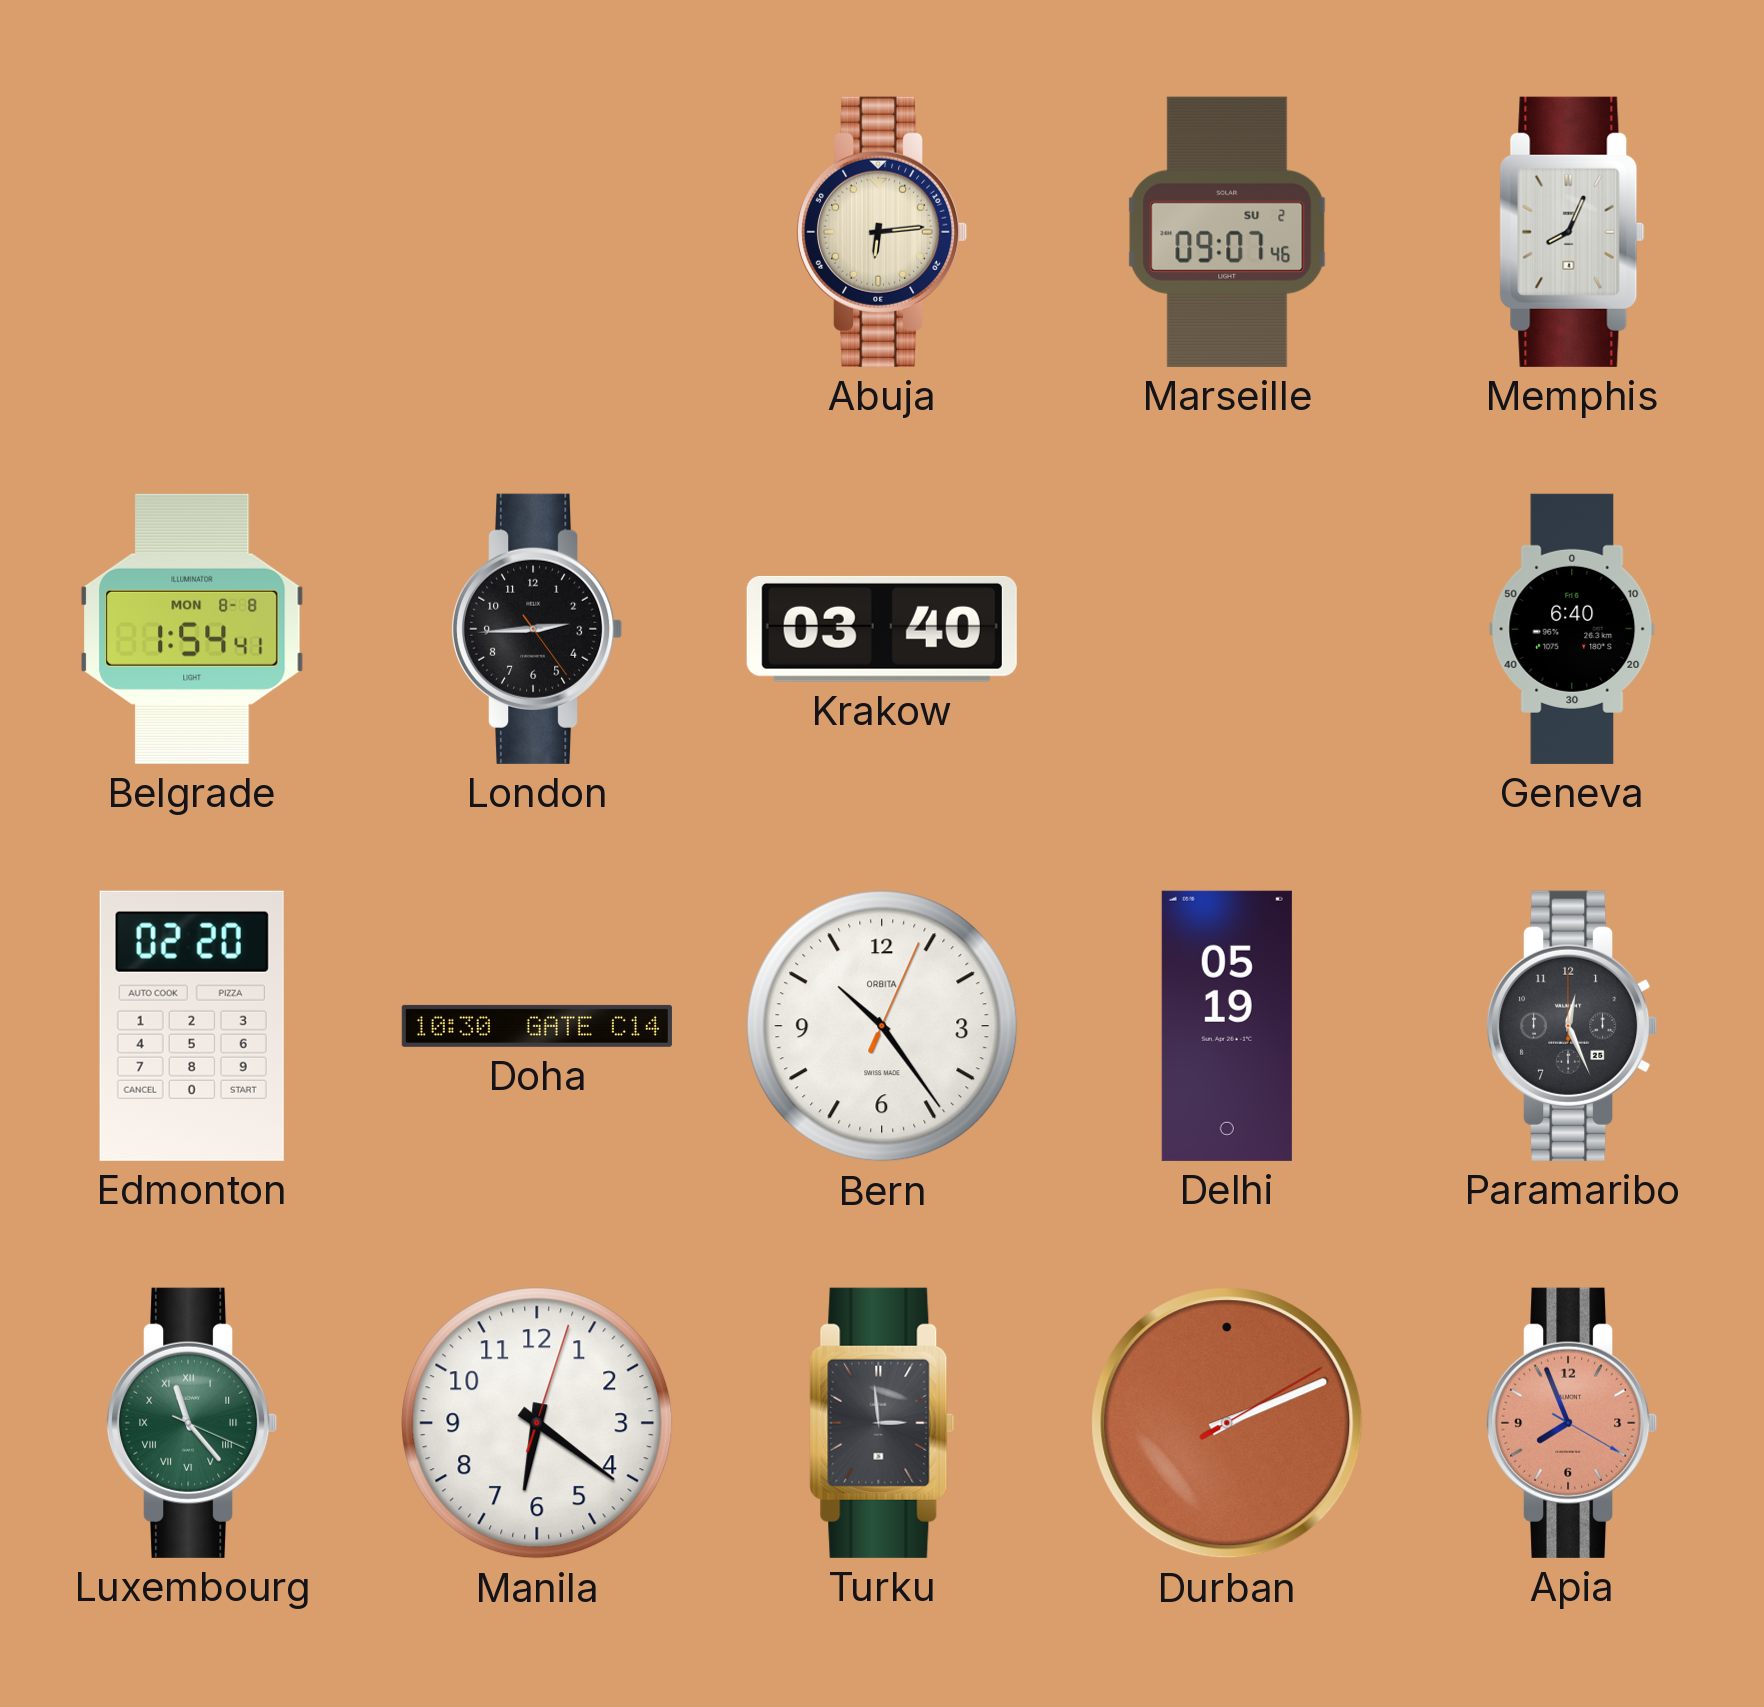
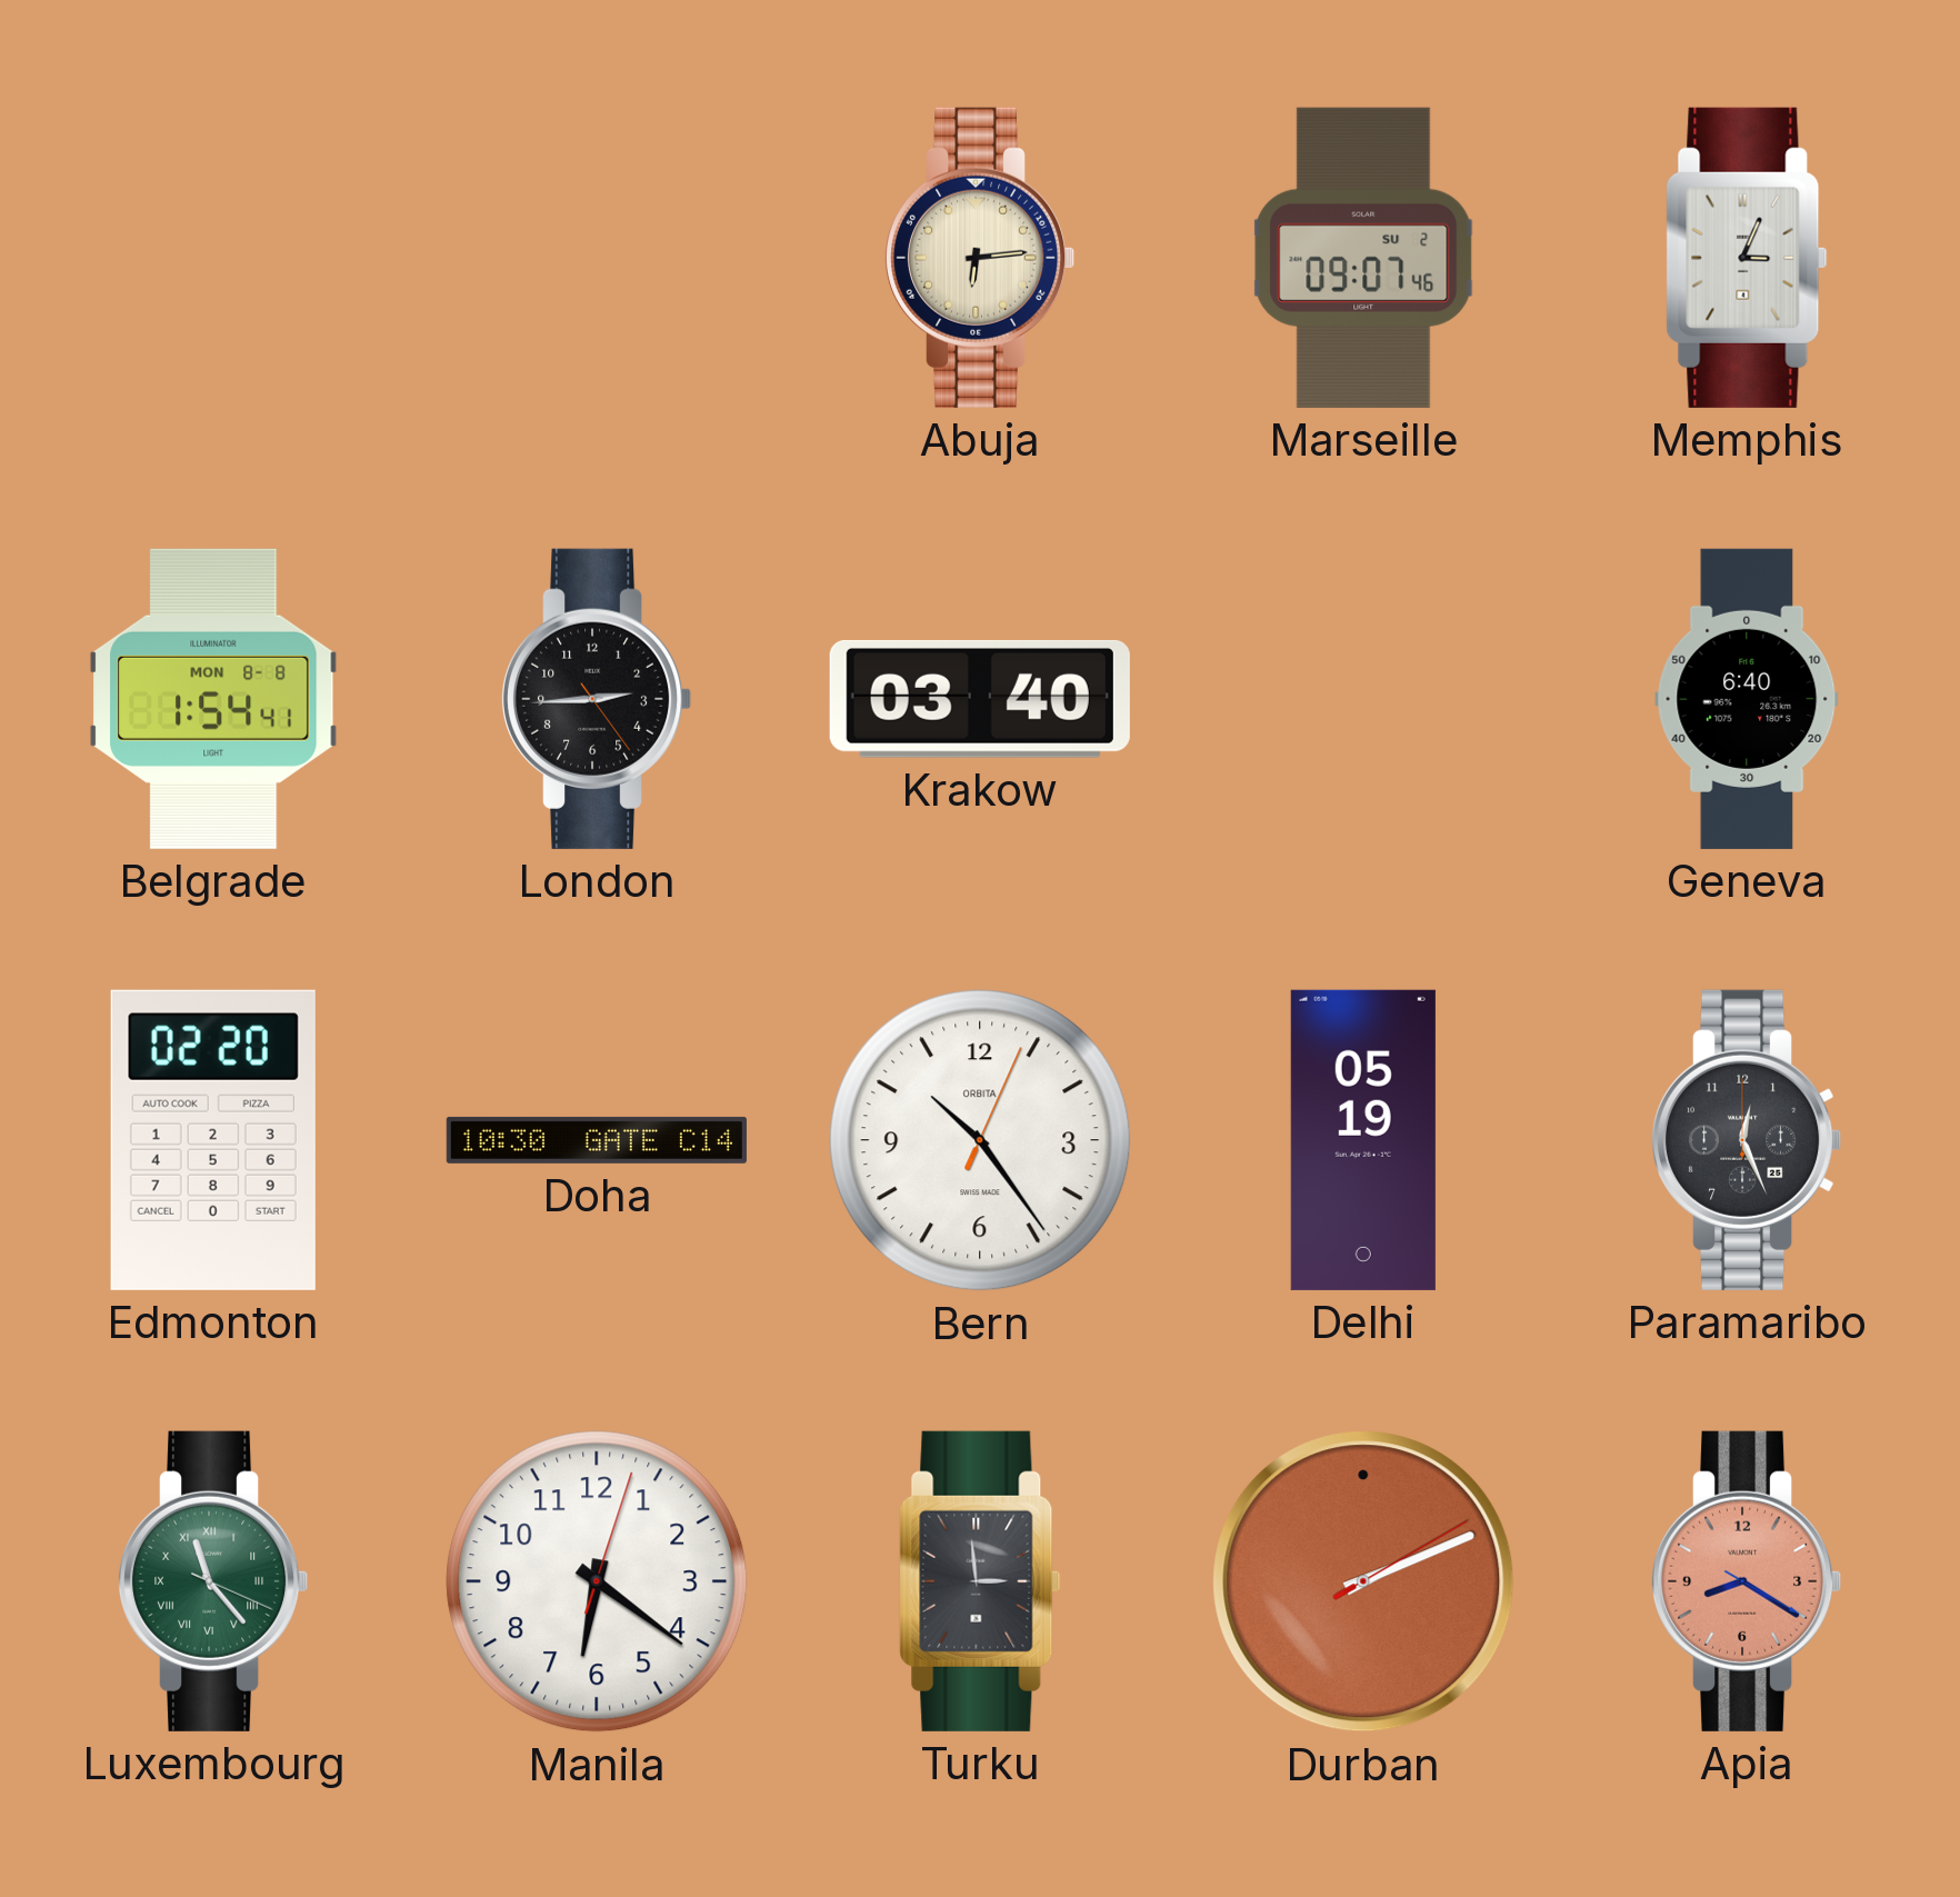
Memphis: 8:04 -> 3:04
Apia: 7:56 -> 8:20
